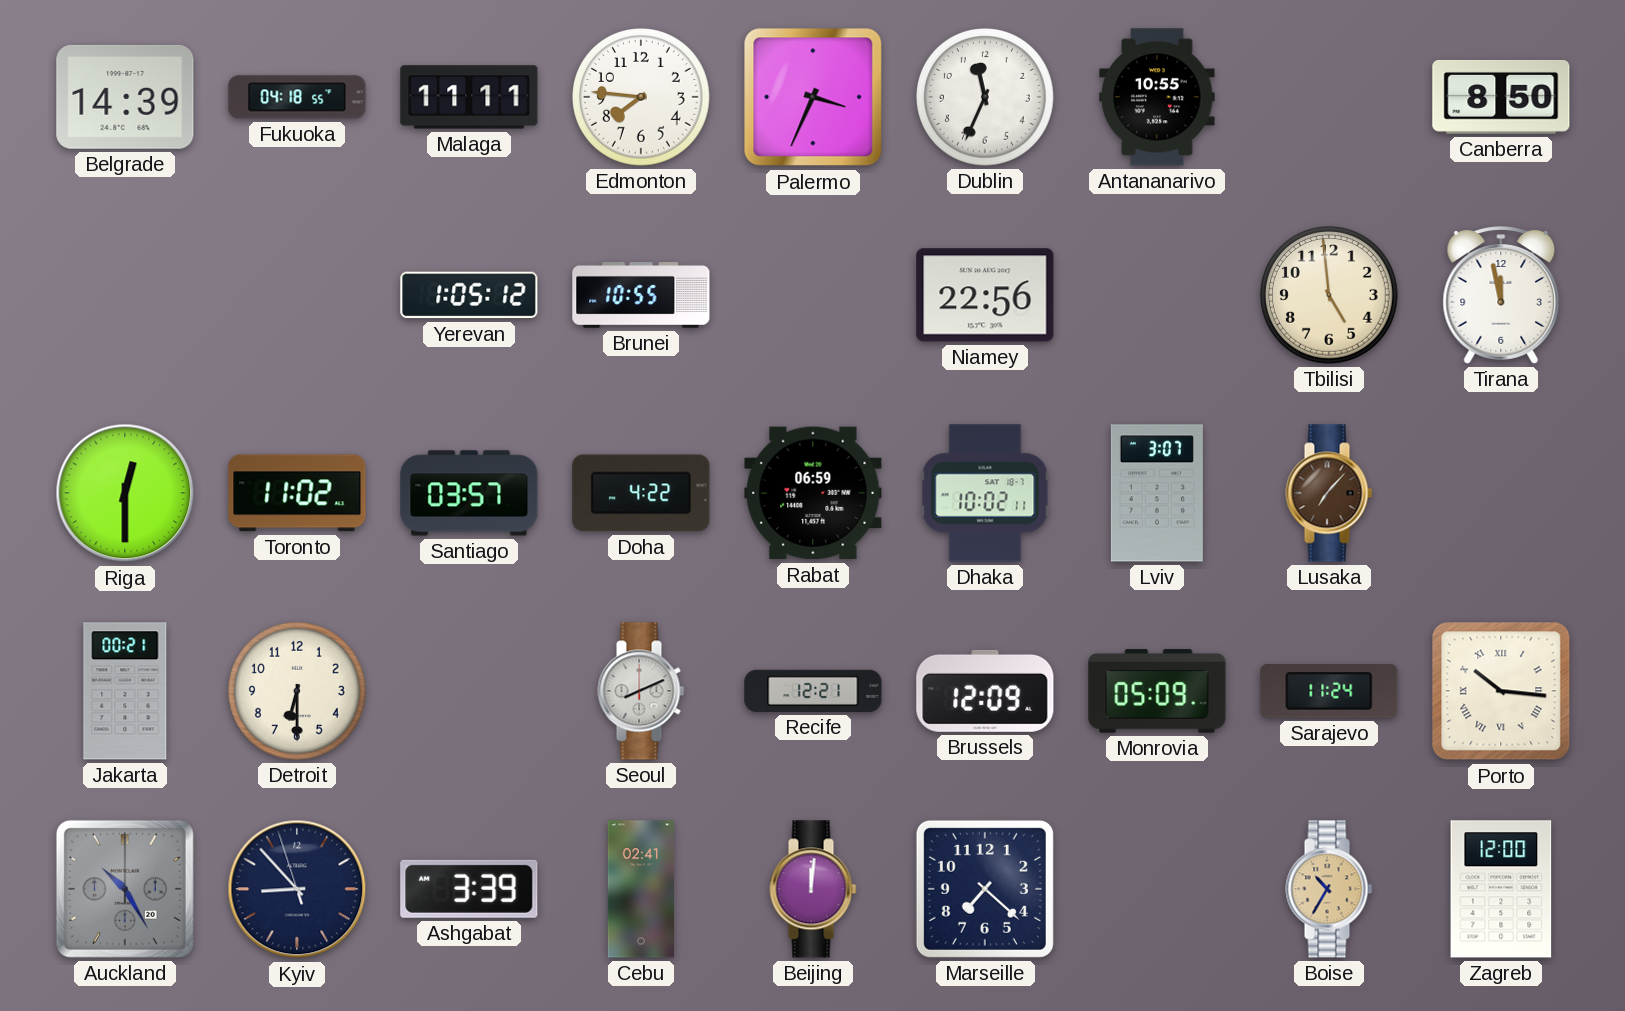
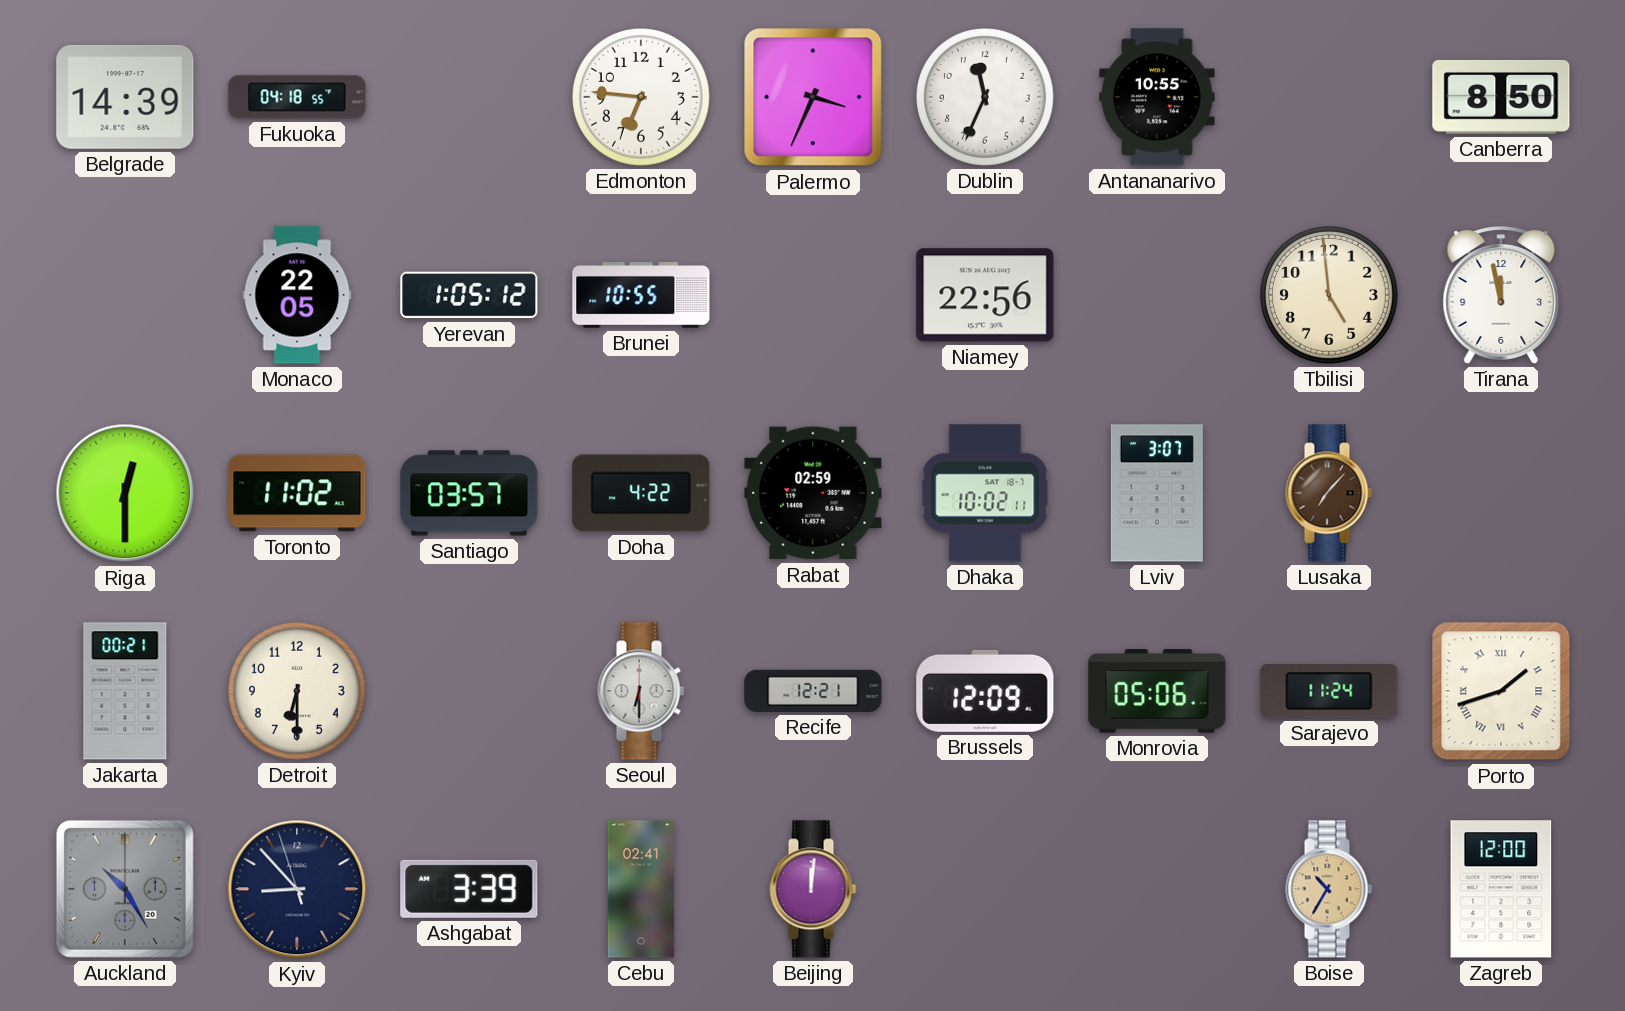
Malaga: 11:11 -> none
Edmonton: 7:46 -> 6:46
Monaco: none -> 22:05
Rabat: 06:59 -> 02:59
Seoul: 8:11 -> 6:30
Monrovia: 05:09 -> 05:06
Porto: 10:16 -> 1:42
Marseille: 7:22 -> none
